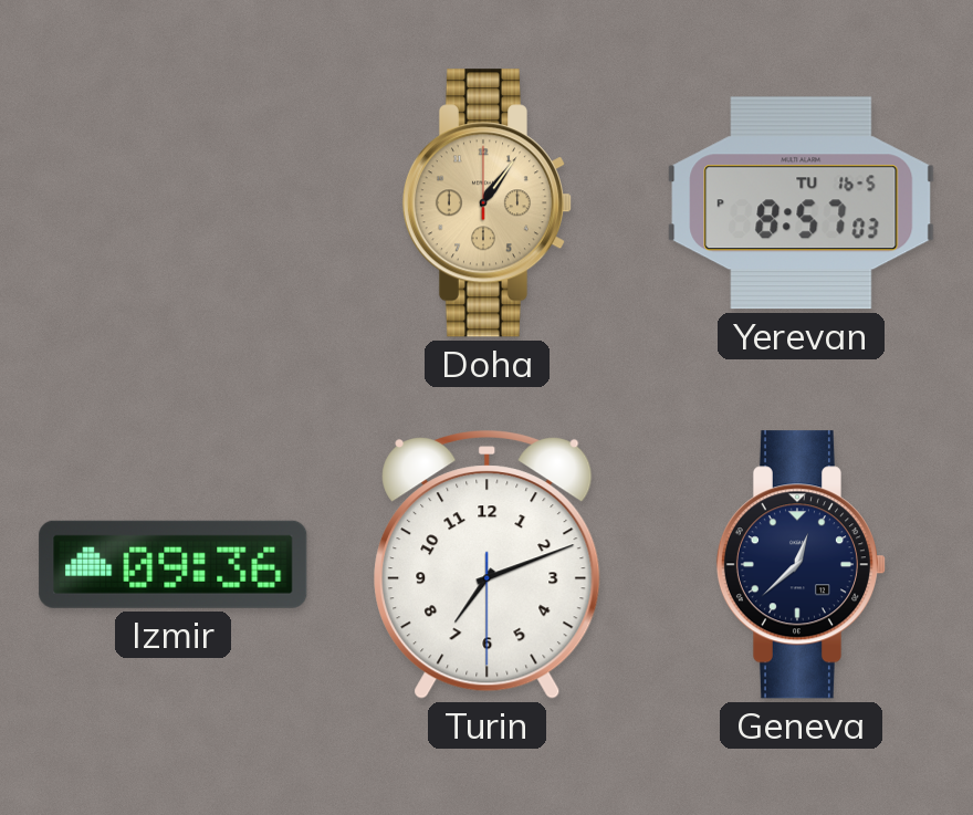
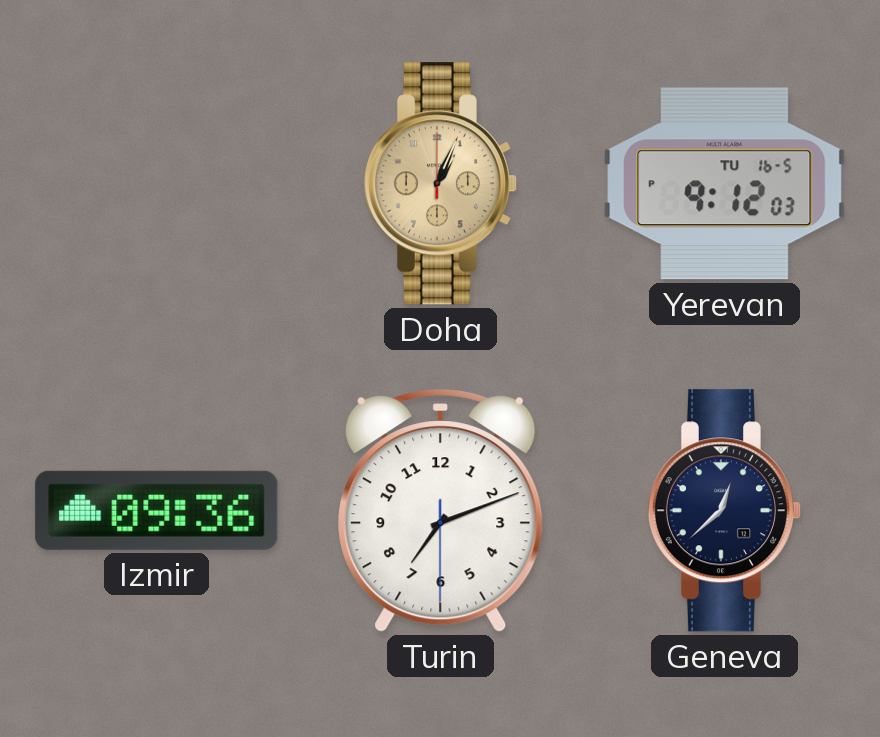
Doha: 1:06 -> 1:04
Yerevan: 8:57 -> 9:12
